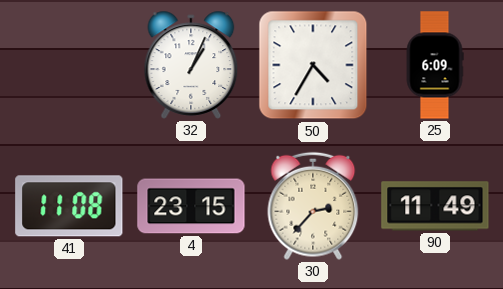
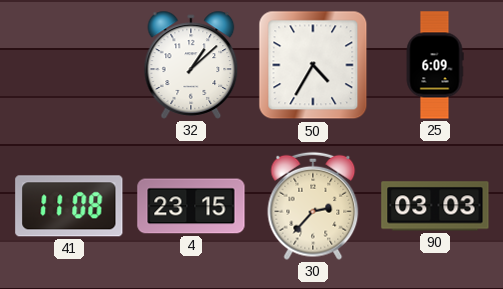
32: 1:04 -> 1:08
90: 11:49 -> 03:03
